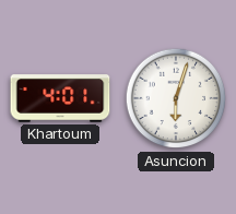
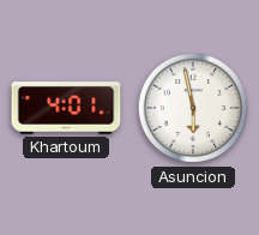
Asuncion: 6:03 -> 5:58
